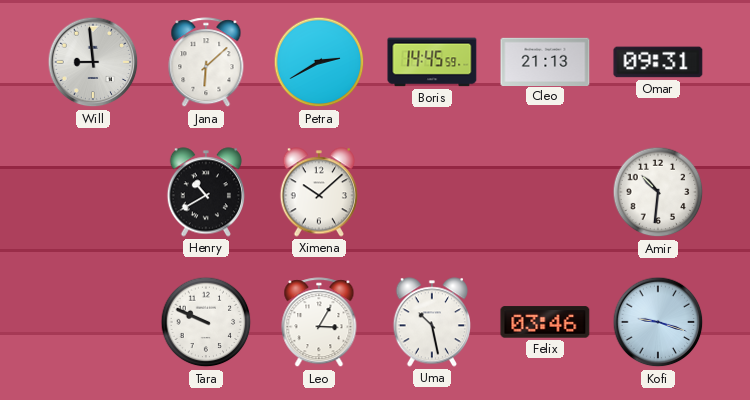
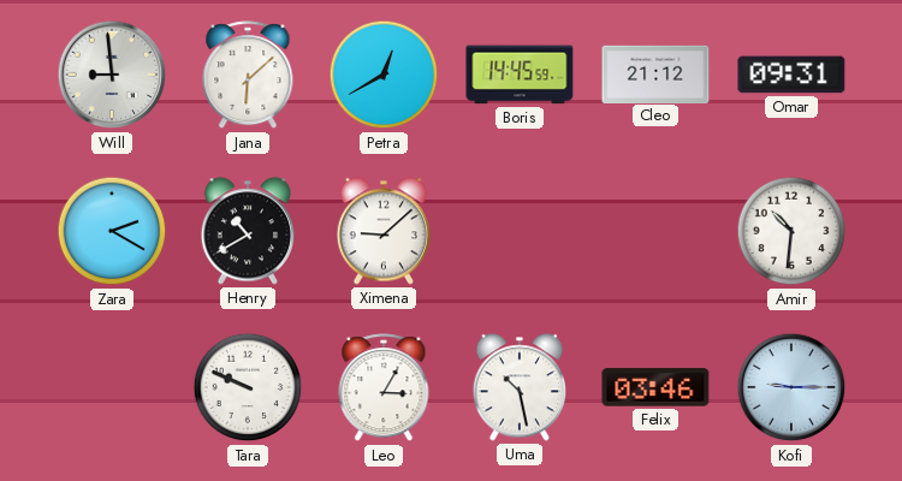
Petra: 2:40 -> 12:40
Cleo: 21:13 -> 21:12
Zara: none -> 2:20
Ximena: 10:08 -> 9:08
Kofi: 9:18 -> 9:15
